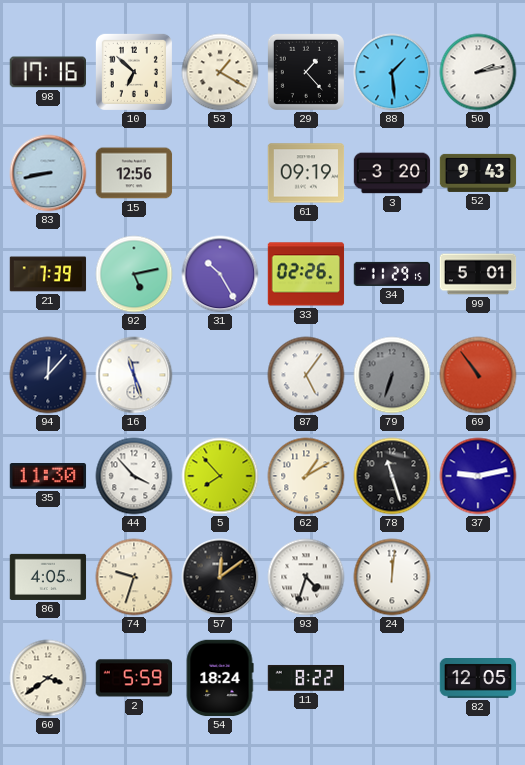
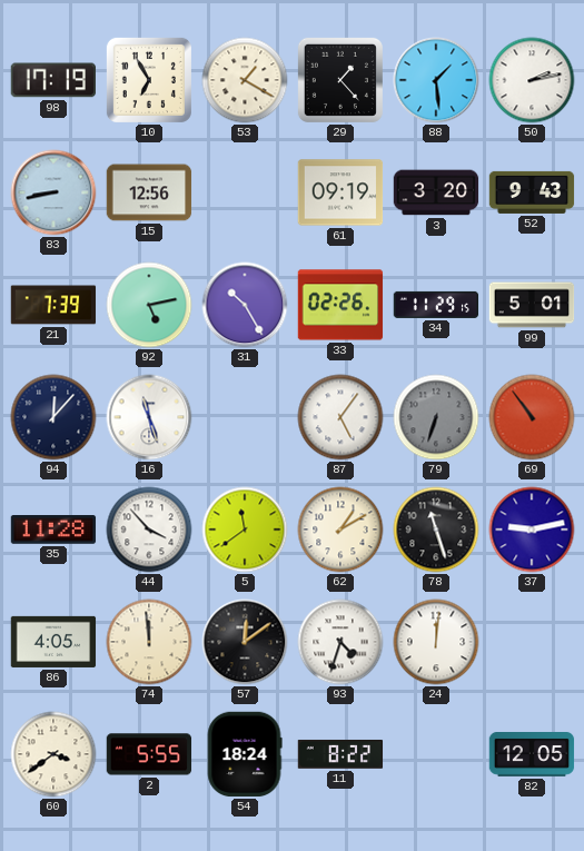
98: 17:16 -> 17:19
10: 6:52 -> 6:55
35: 11:30 -> 11:28
5: 7:53 -> 11:39
74: 9:33 -> 11:59
2: 5:59 -> 5:55
